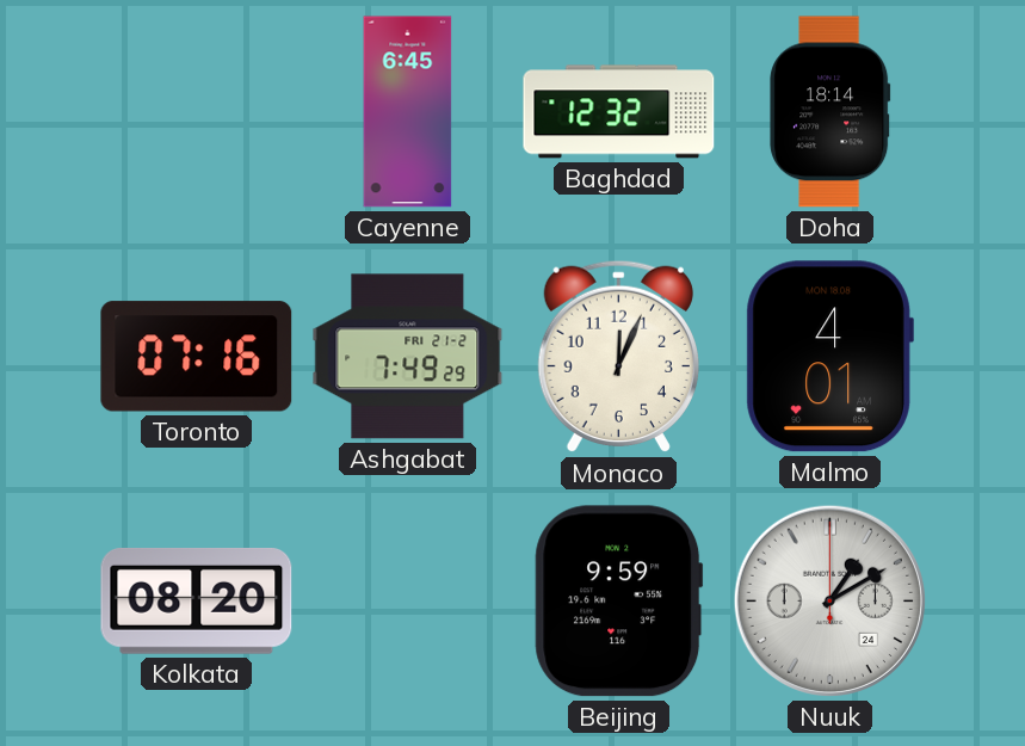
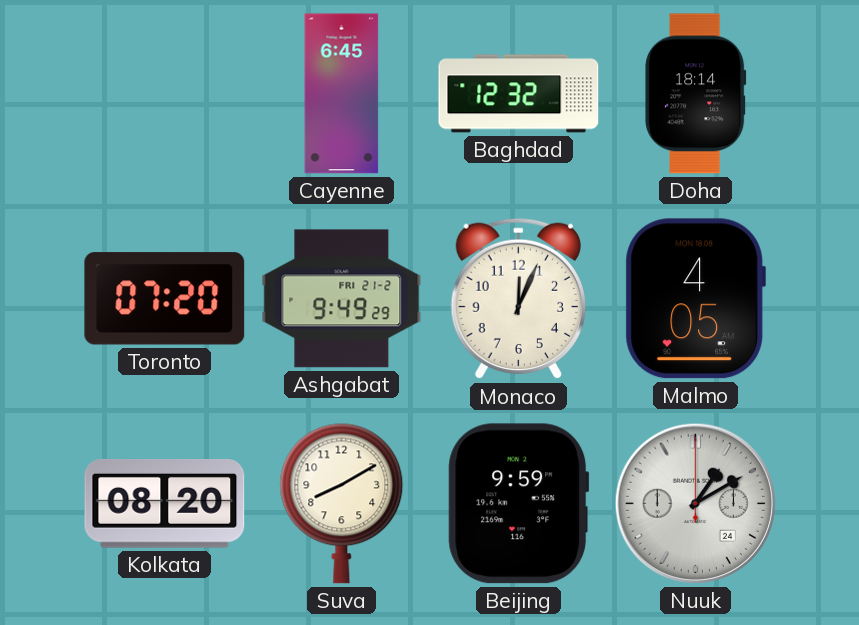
Toronto: 07:16 -> 07:20
Ashgabat: 7:49 -> 9:49
Malmo: 4:01 -> 4:05
Suva: none -> 8:10
